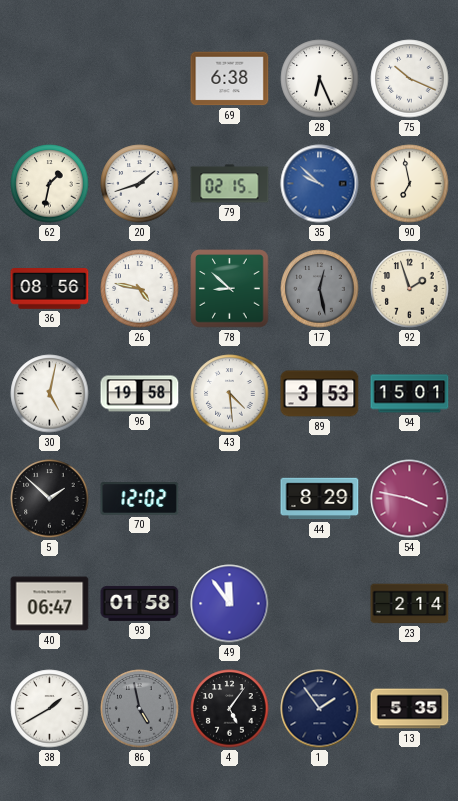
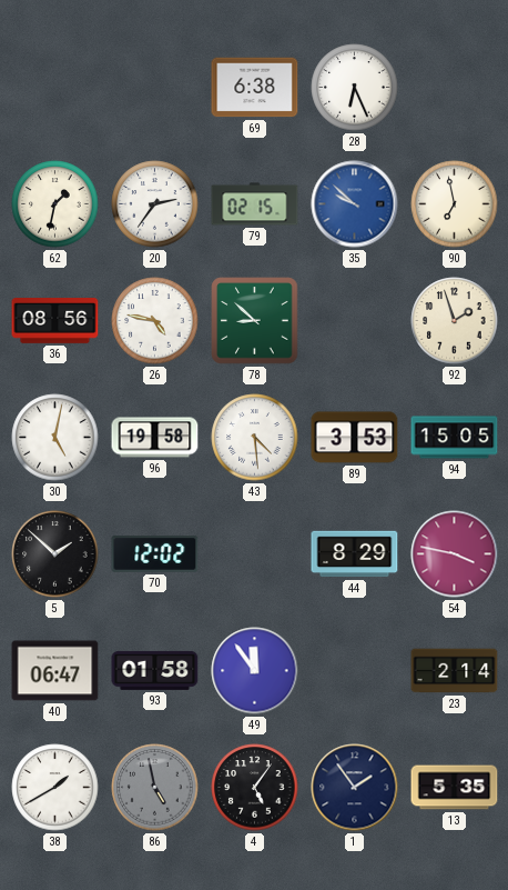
75: 10:19 -> none
20: 1:42 -> 2:36
17: 12:28 -> none
94: 15:01 -> 15:05
